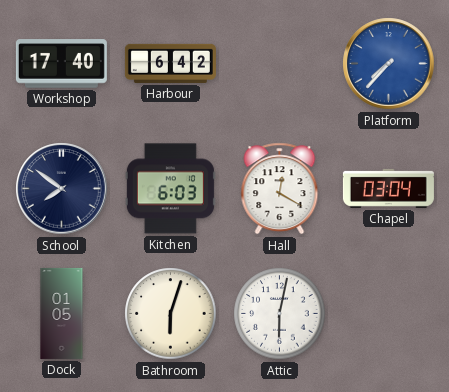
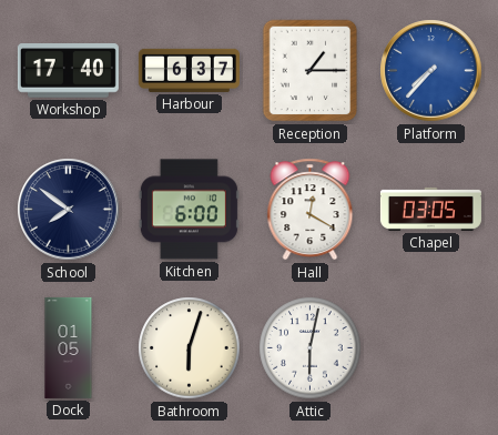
Harbour: 6:42 -> 6:37
Reception: none -> 1:15
Kitchen: 6:03 -> 6:00
Chapel: 03:04 -> 03:05
